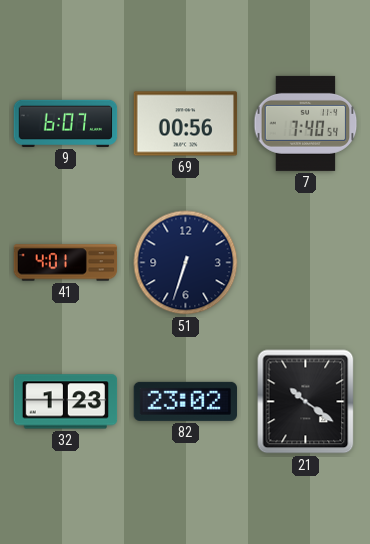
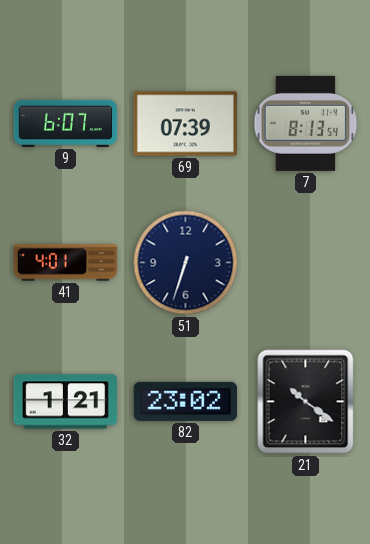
69: 00:56 -> 07:39
7: 7:40 -> 8:13
32: 1:23 -> 1:21
